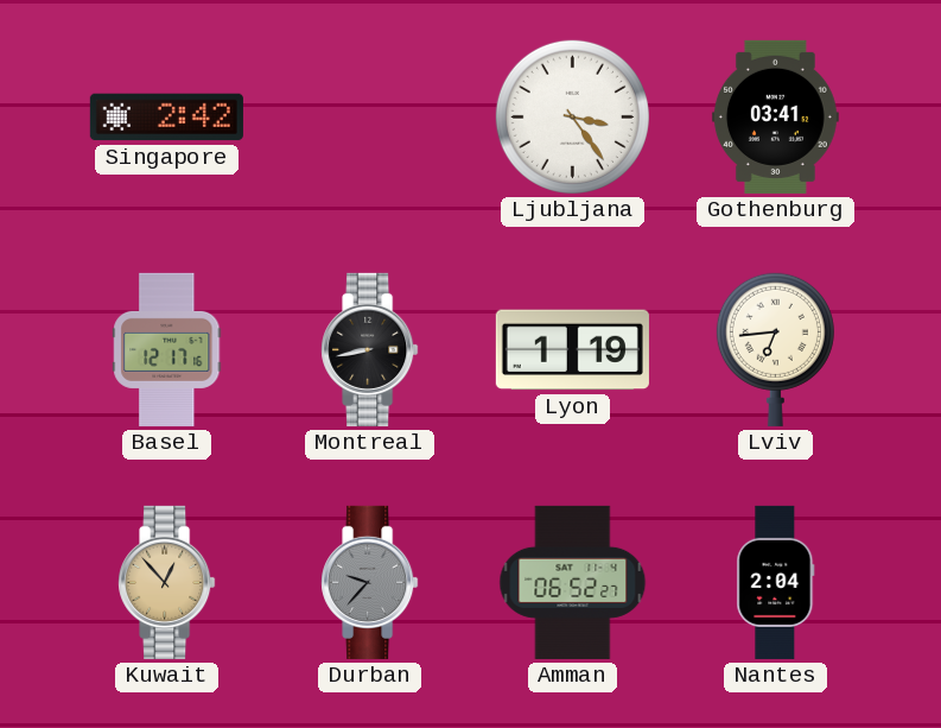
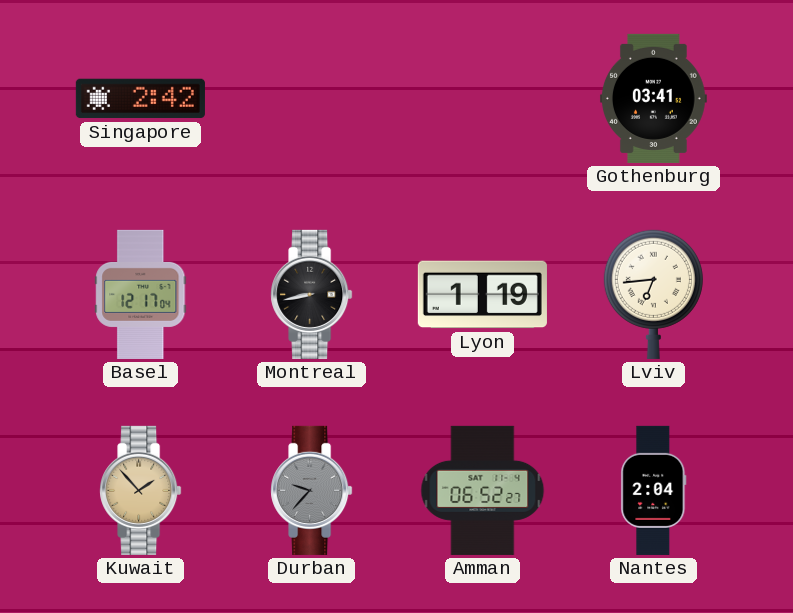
Ljubljana: 3:24 -> none
Basel: 12:17:16 -> 12:17:04
Kuwait: 12:53 -> 1:53
